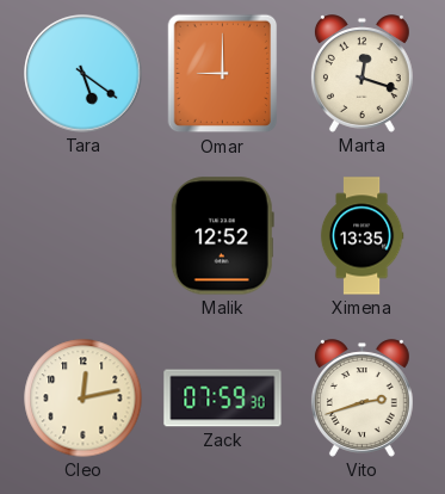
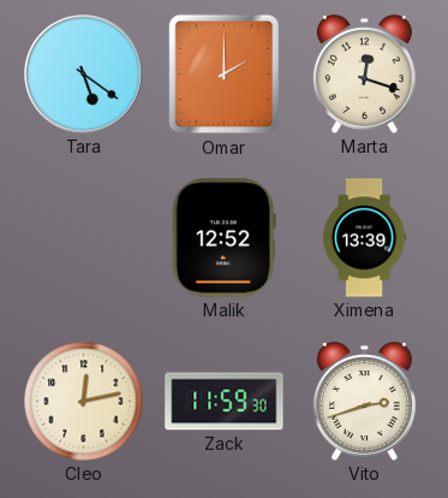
Omar: 9:00 -> 2:00
Ximena: 13:35 -> 13:39
Zack: 07:59 -> 11:59
